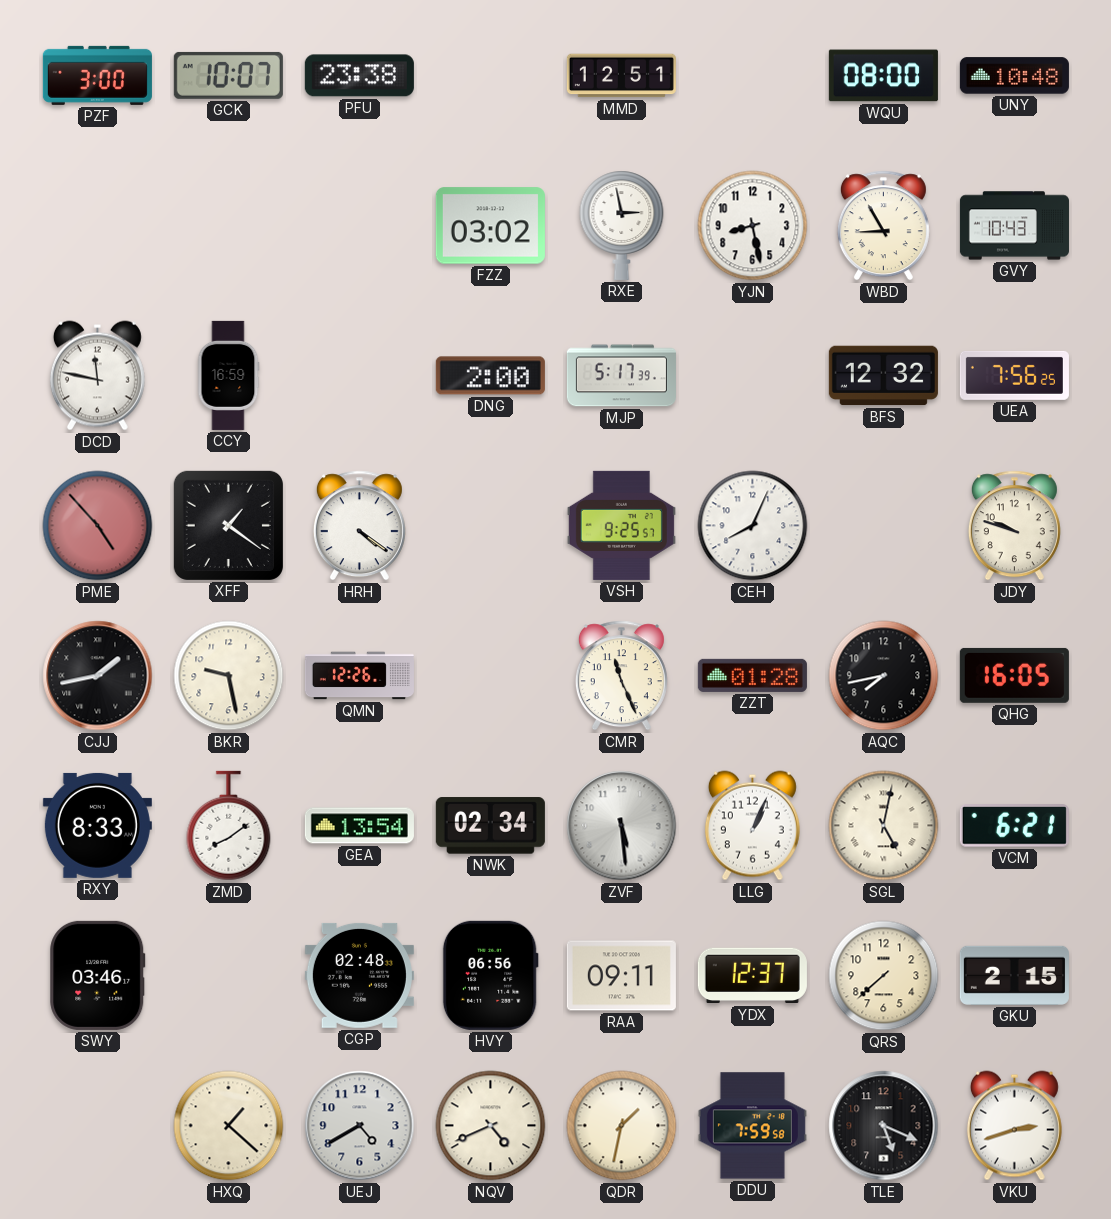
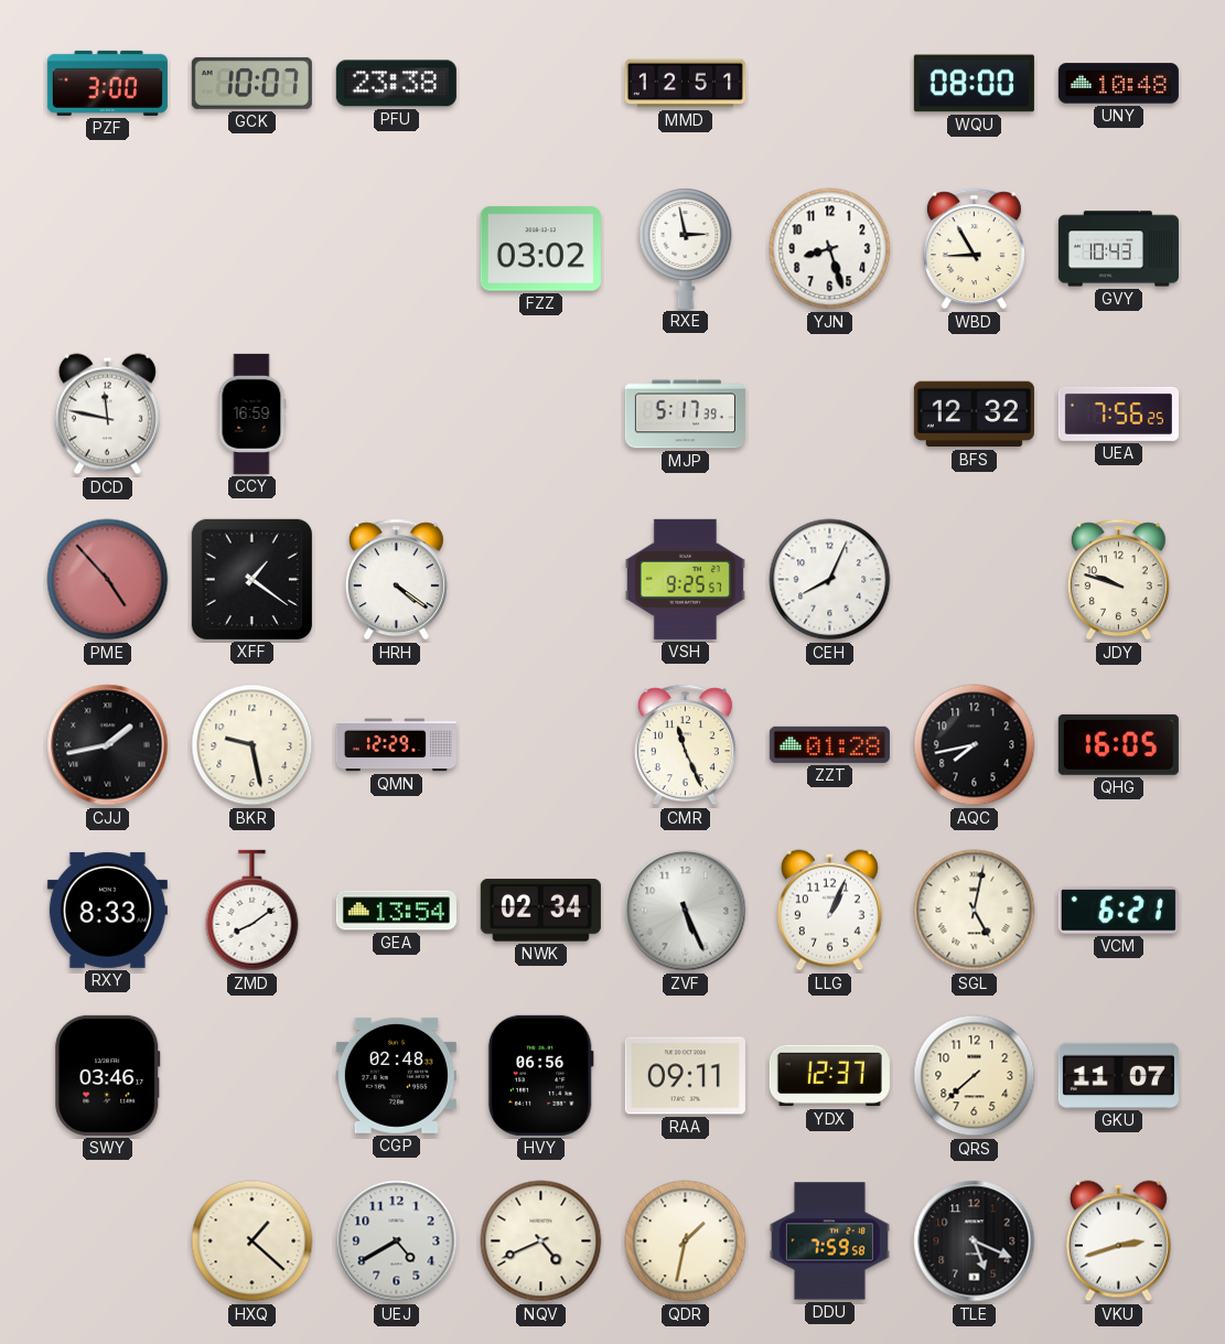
YJN: 8:28 -> 8:27
DNG: 2:00 -> none
QMN: 12:26 -> 12:29
ZVF: 5:29 -> 5:26
GKU: 2:15 -> 11:07
